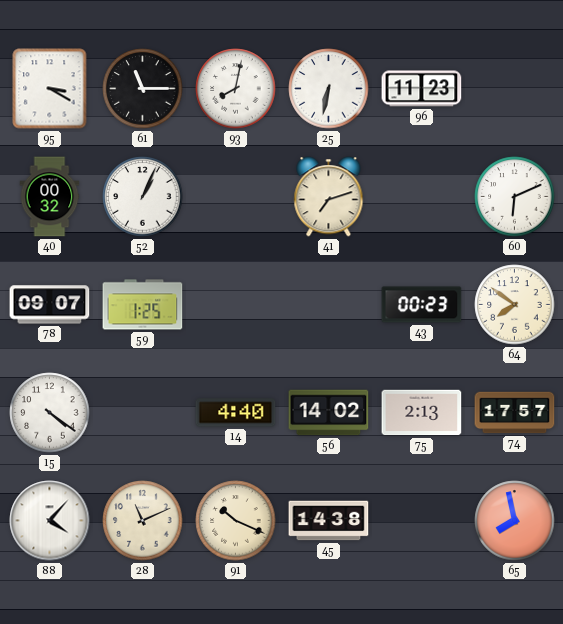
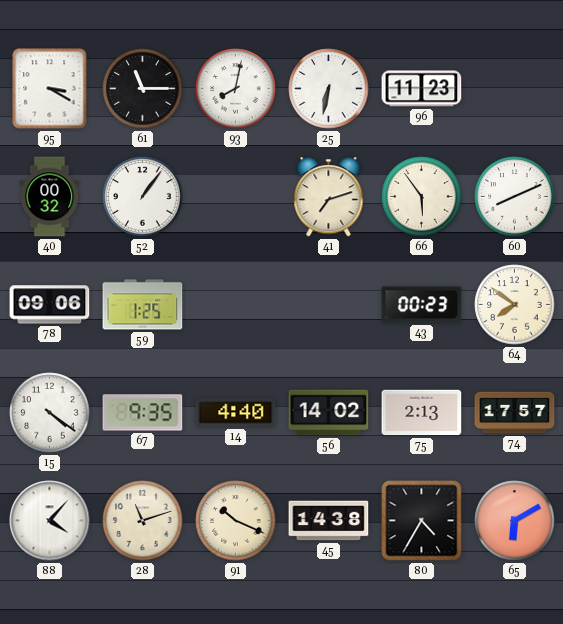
52: 1:04 -> 1:06
66: none -> 5:54
60: 6:11 -> 8:11
78: 09:07 -> 09:06
67: none -> 9:35
28: 11:11 -> 11:12
80: none -> 4:35
65: 7:58 -> 6:10
